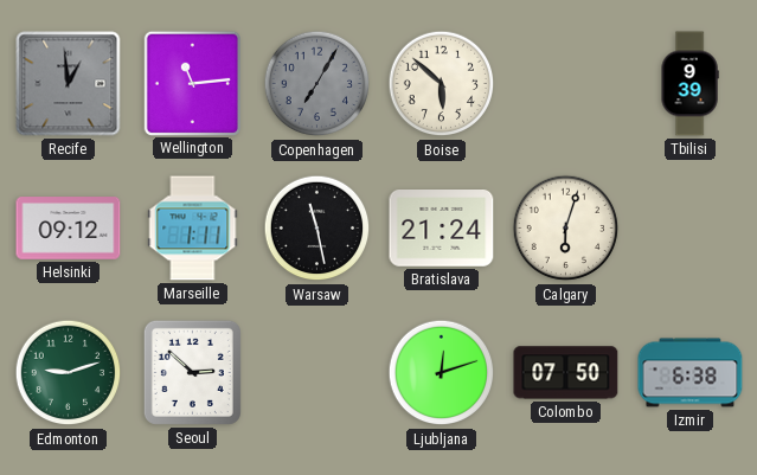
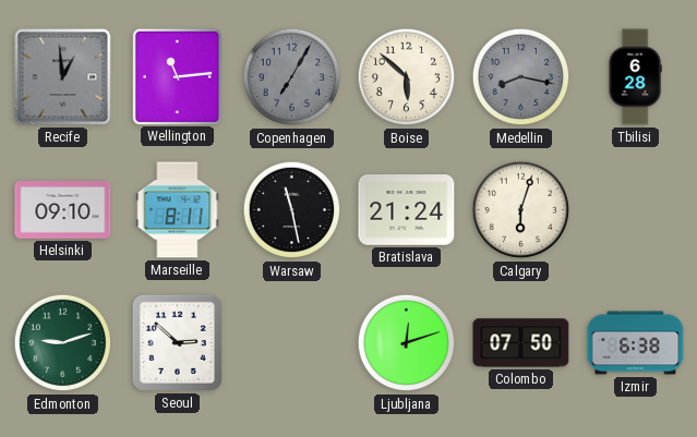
Medellin: none -> 8:17
Tbilisi: 9:39 -> 6:28
Helsinki: 09:12 -> 09:10
Marseille: 1:11 -> 8:11
